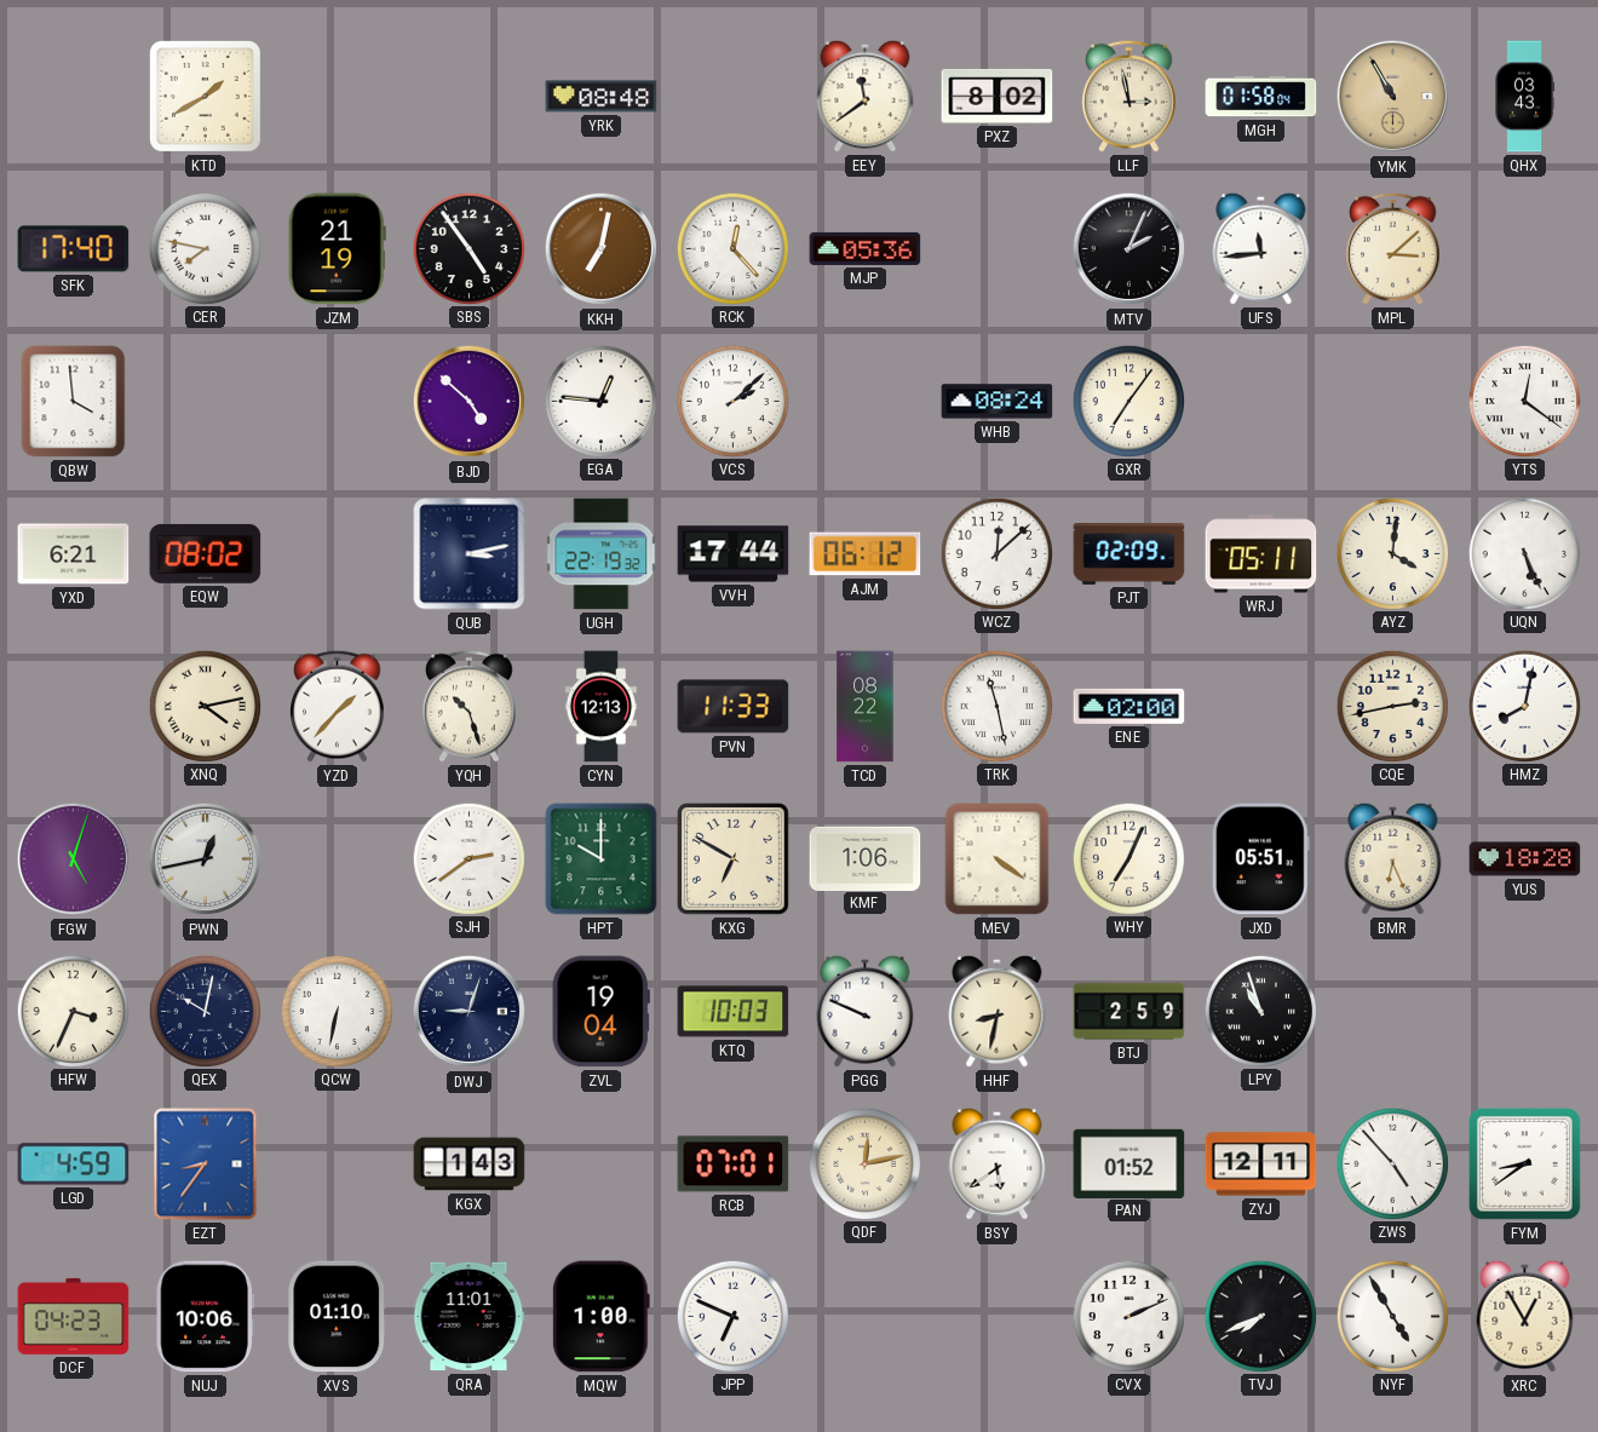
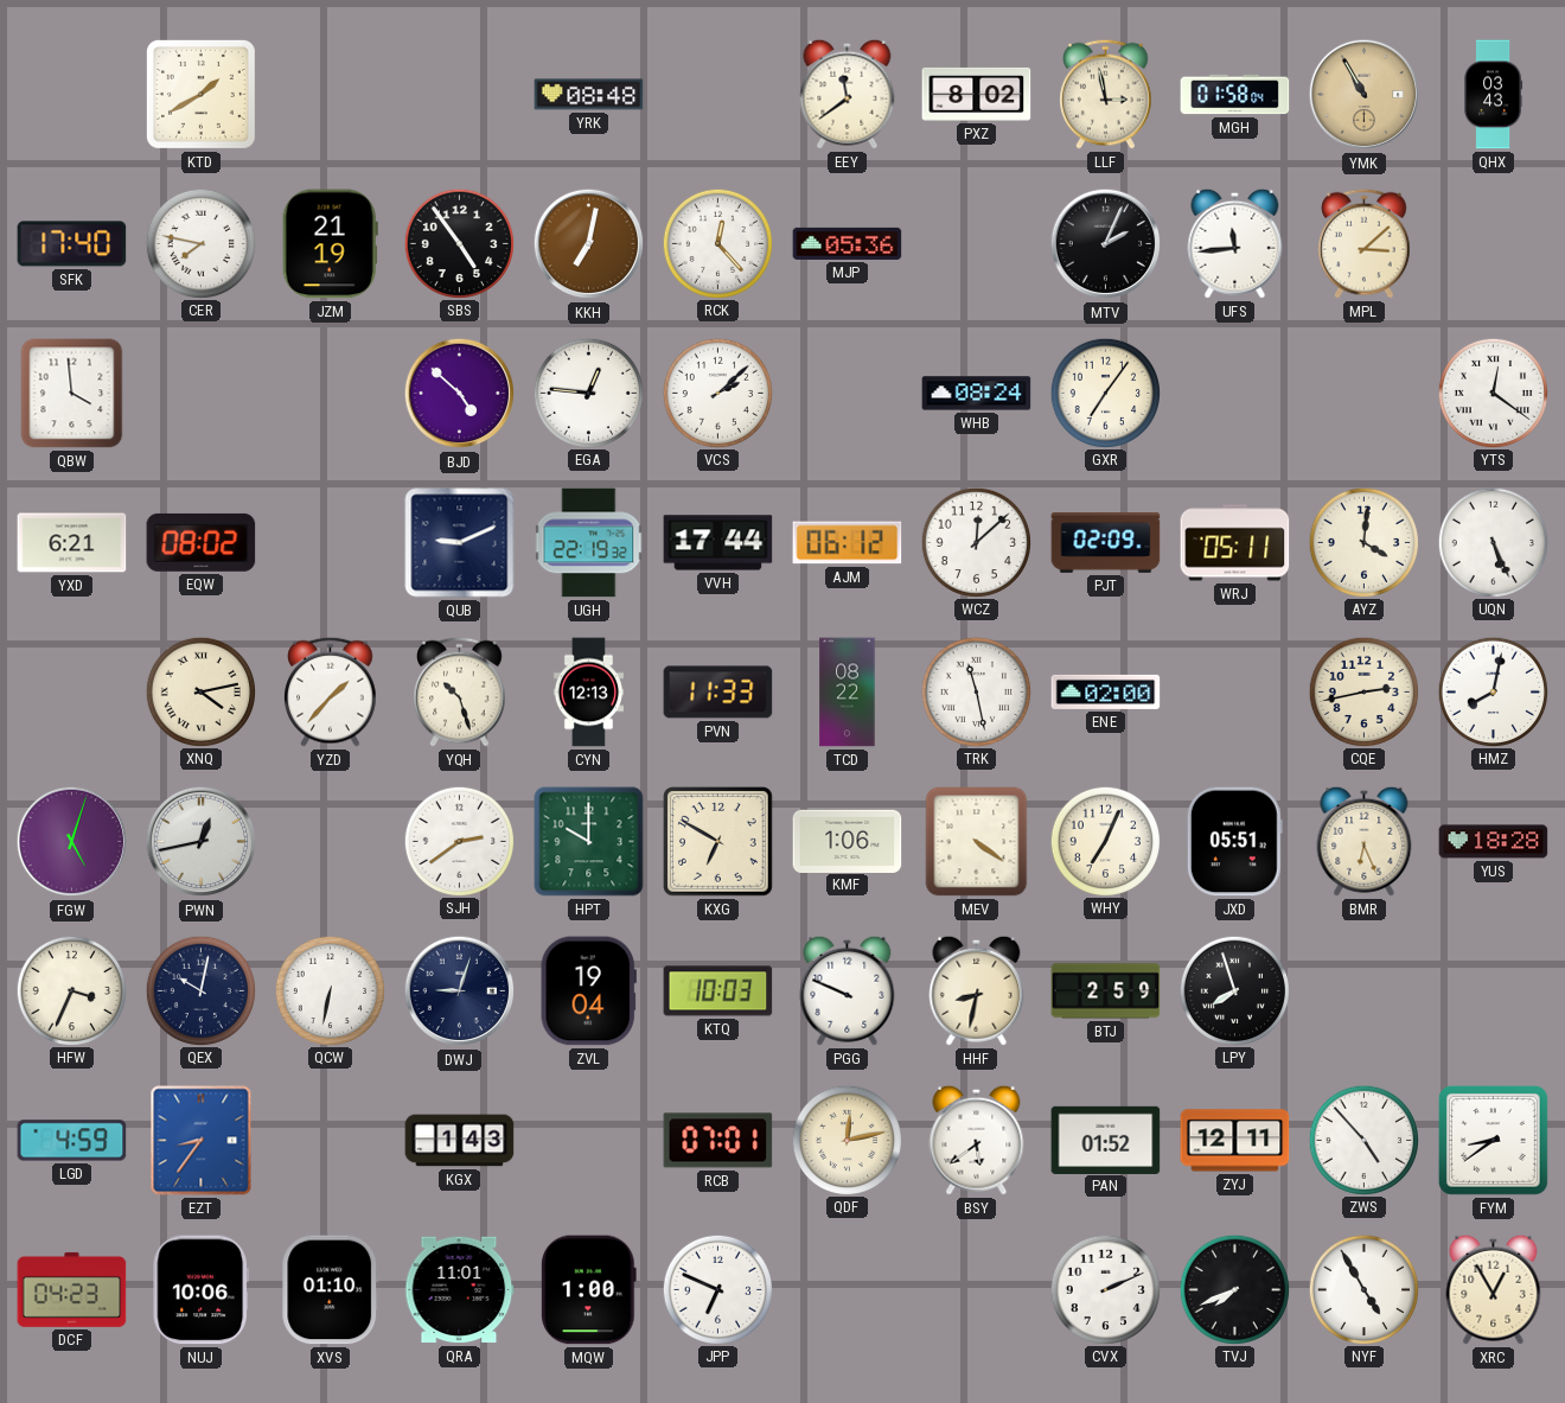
QUB: 3:13 -> 9:11
LPY: 10:57 -> 7:57
